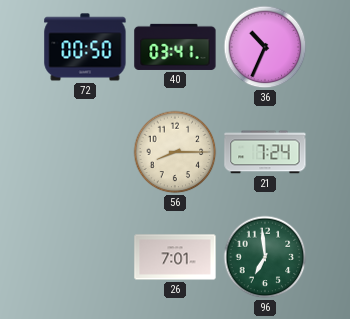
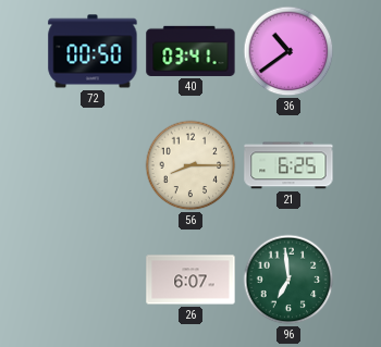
36: 10:34 -> 10:39
21: 7:24 -> 6:25
26: 7:01 -> 6:07
